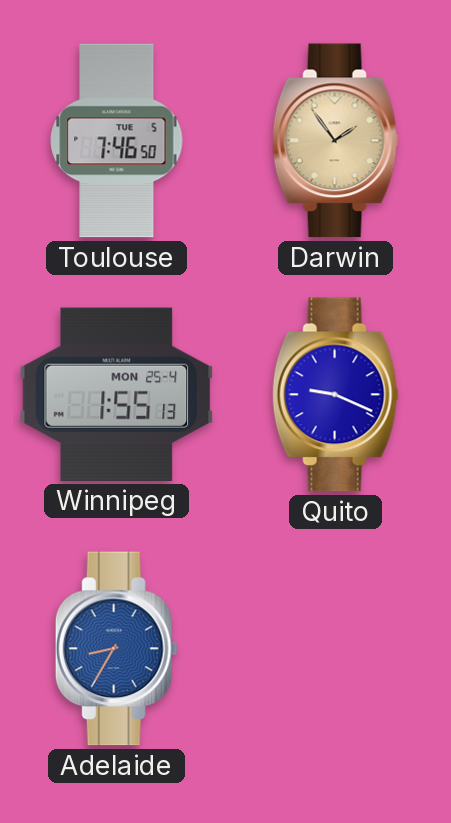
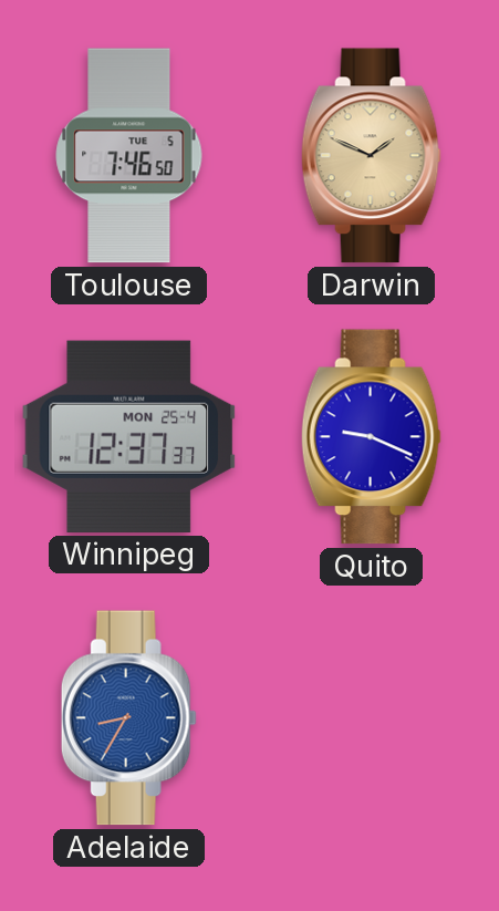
Darwin: 1:54 -> 1:49
Winnipeg: 1:55 -> 12:37
